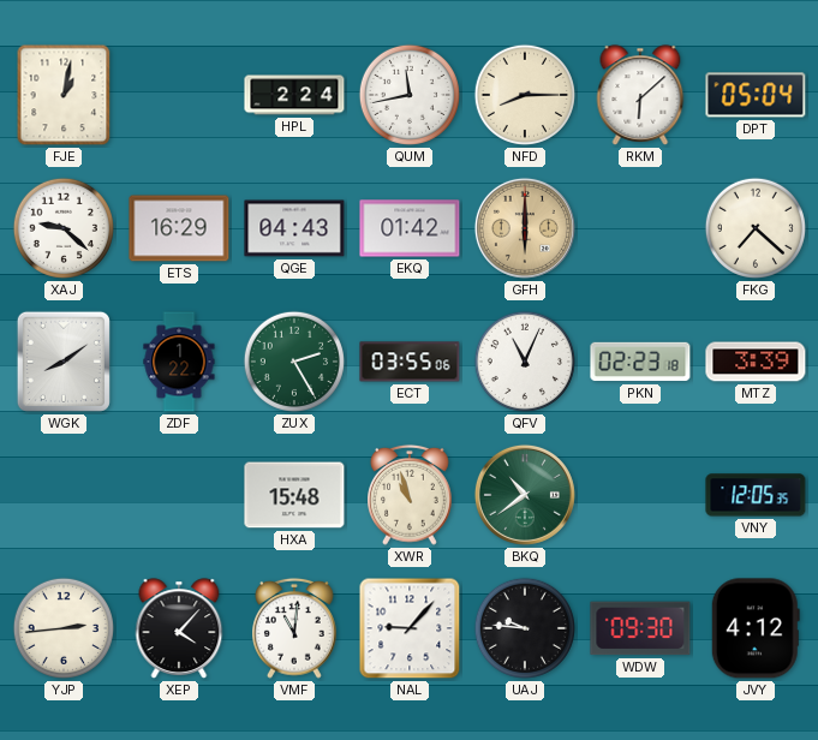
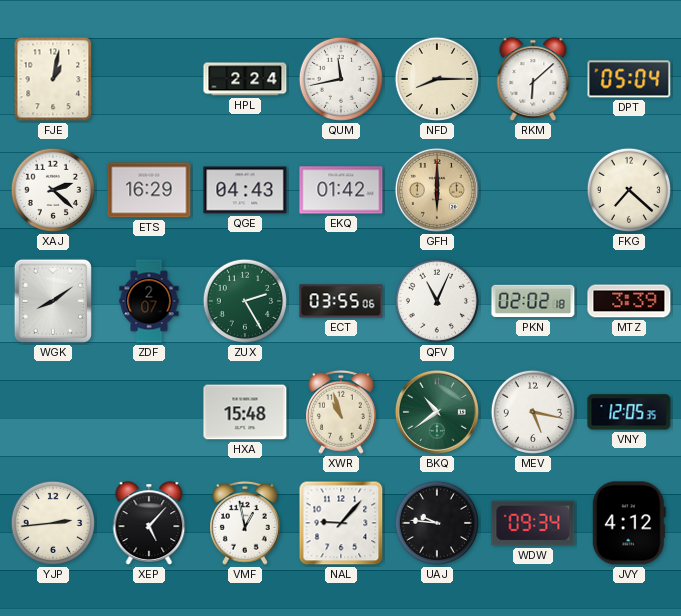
XAJ: 9:22 -> 2:22
ZDF: 1:22 -> 2:07
PKN: 02:23 -> 02:02
MEV: none -> 5:17
XEP: 4:07 -> 5:07
VMF: 11:01 -> 12:58
WDW: 09:30 -> 09:34
